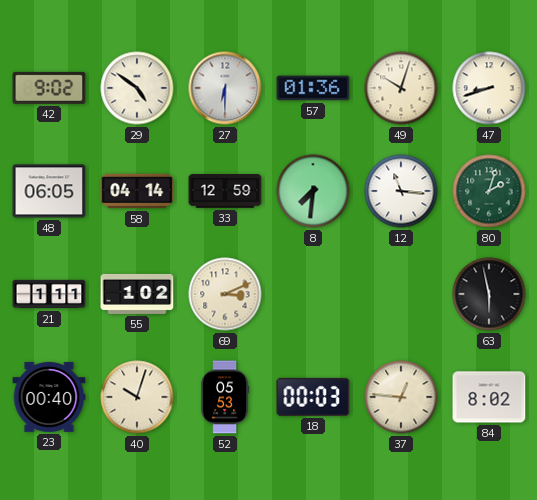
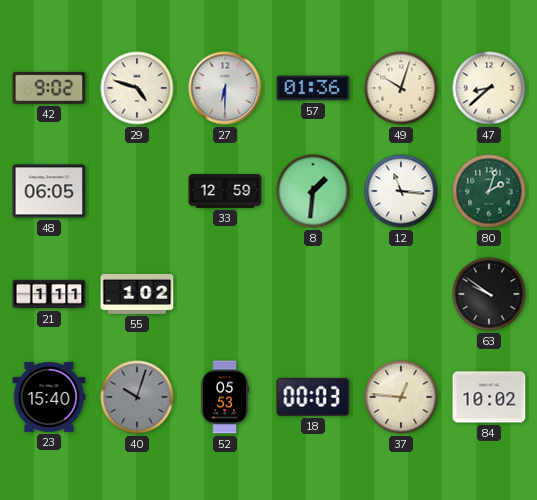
29: 4:51 -> 4:48
47: 8:42 -> 8:38
58: 04:14 -> none
8: 7:31 -> 1:31
69: 3:11 -> none
63: 5:58 -> 9:51
23: 00:40 -> 15:40
40 dial: cream -> grey
84: 8:02 -> 10:02
